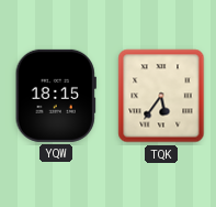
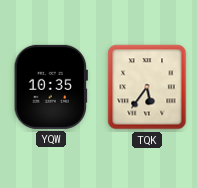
YQW: 18:15 -> 10:35
